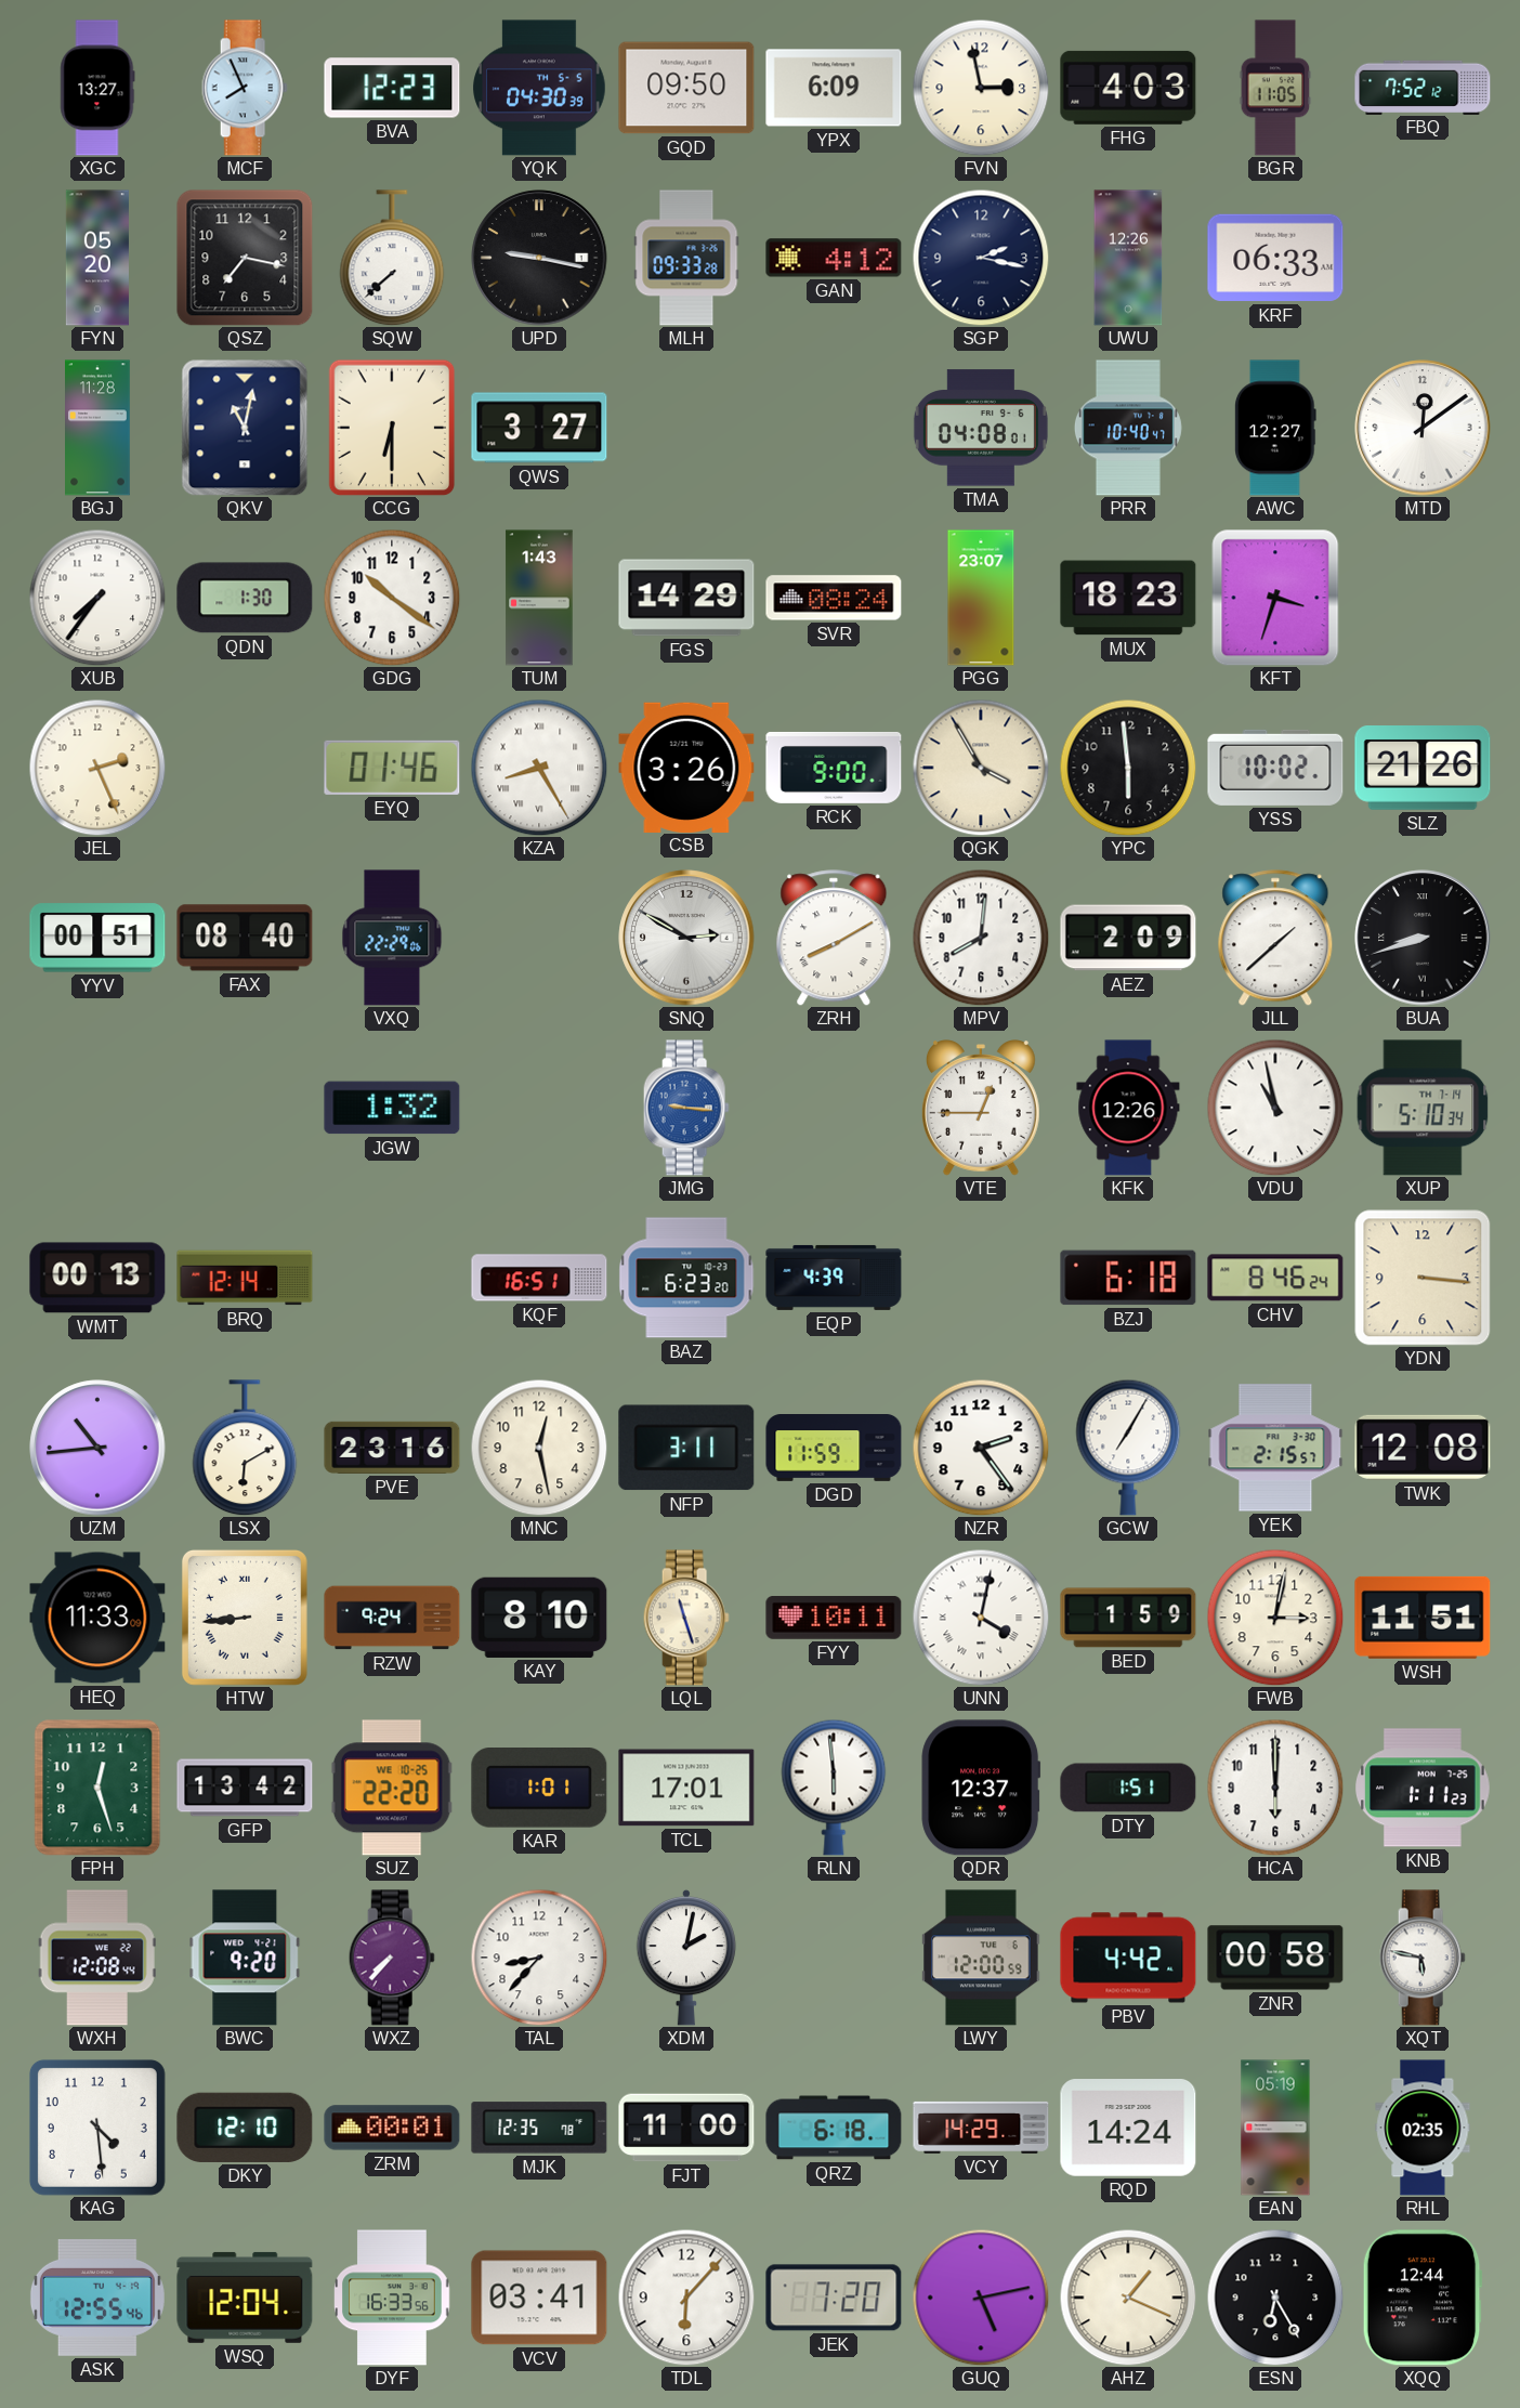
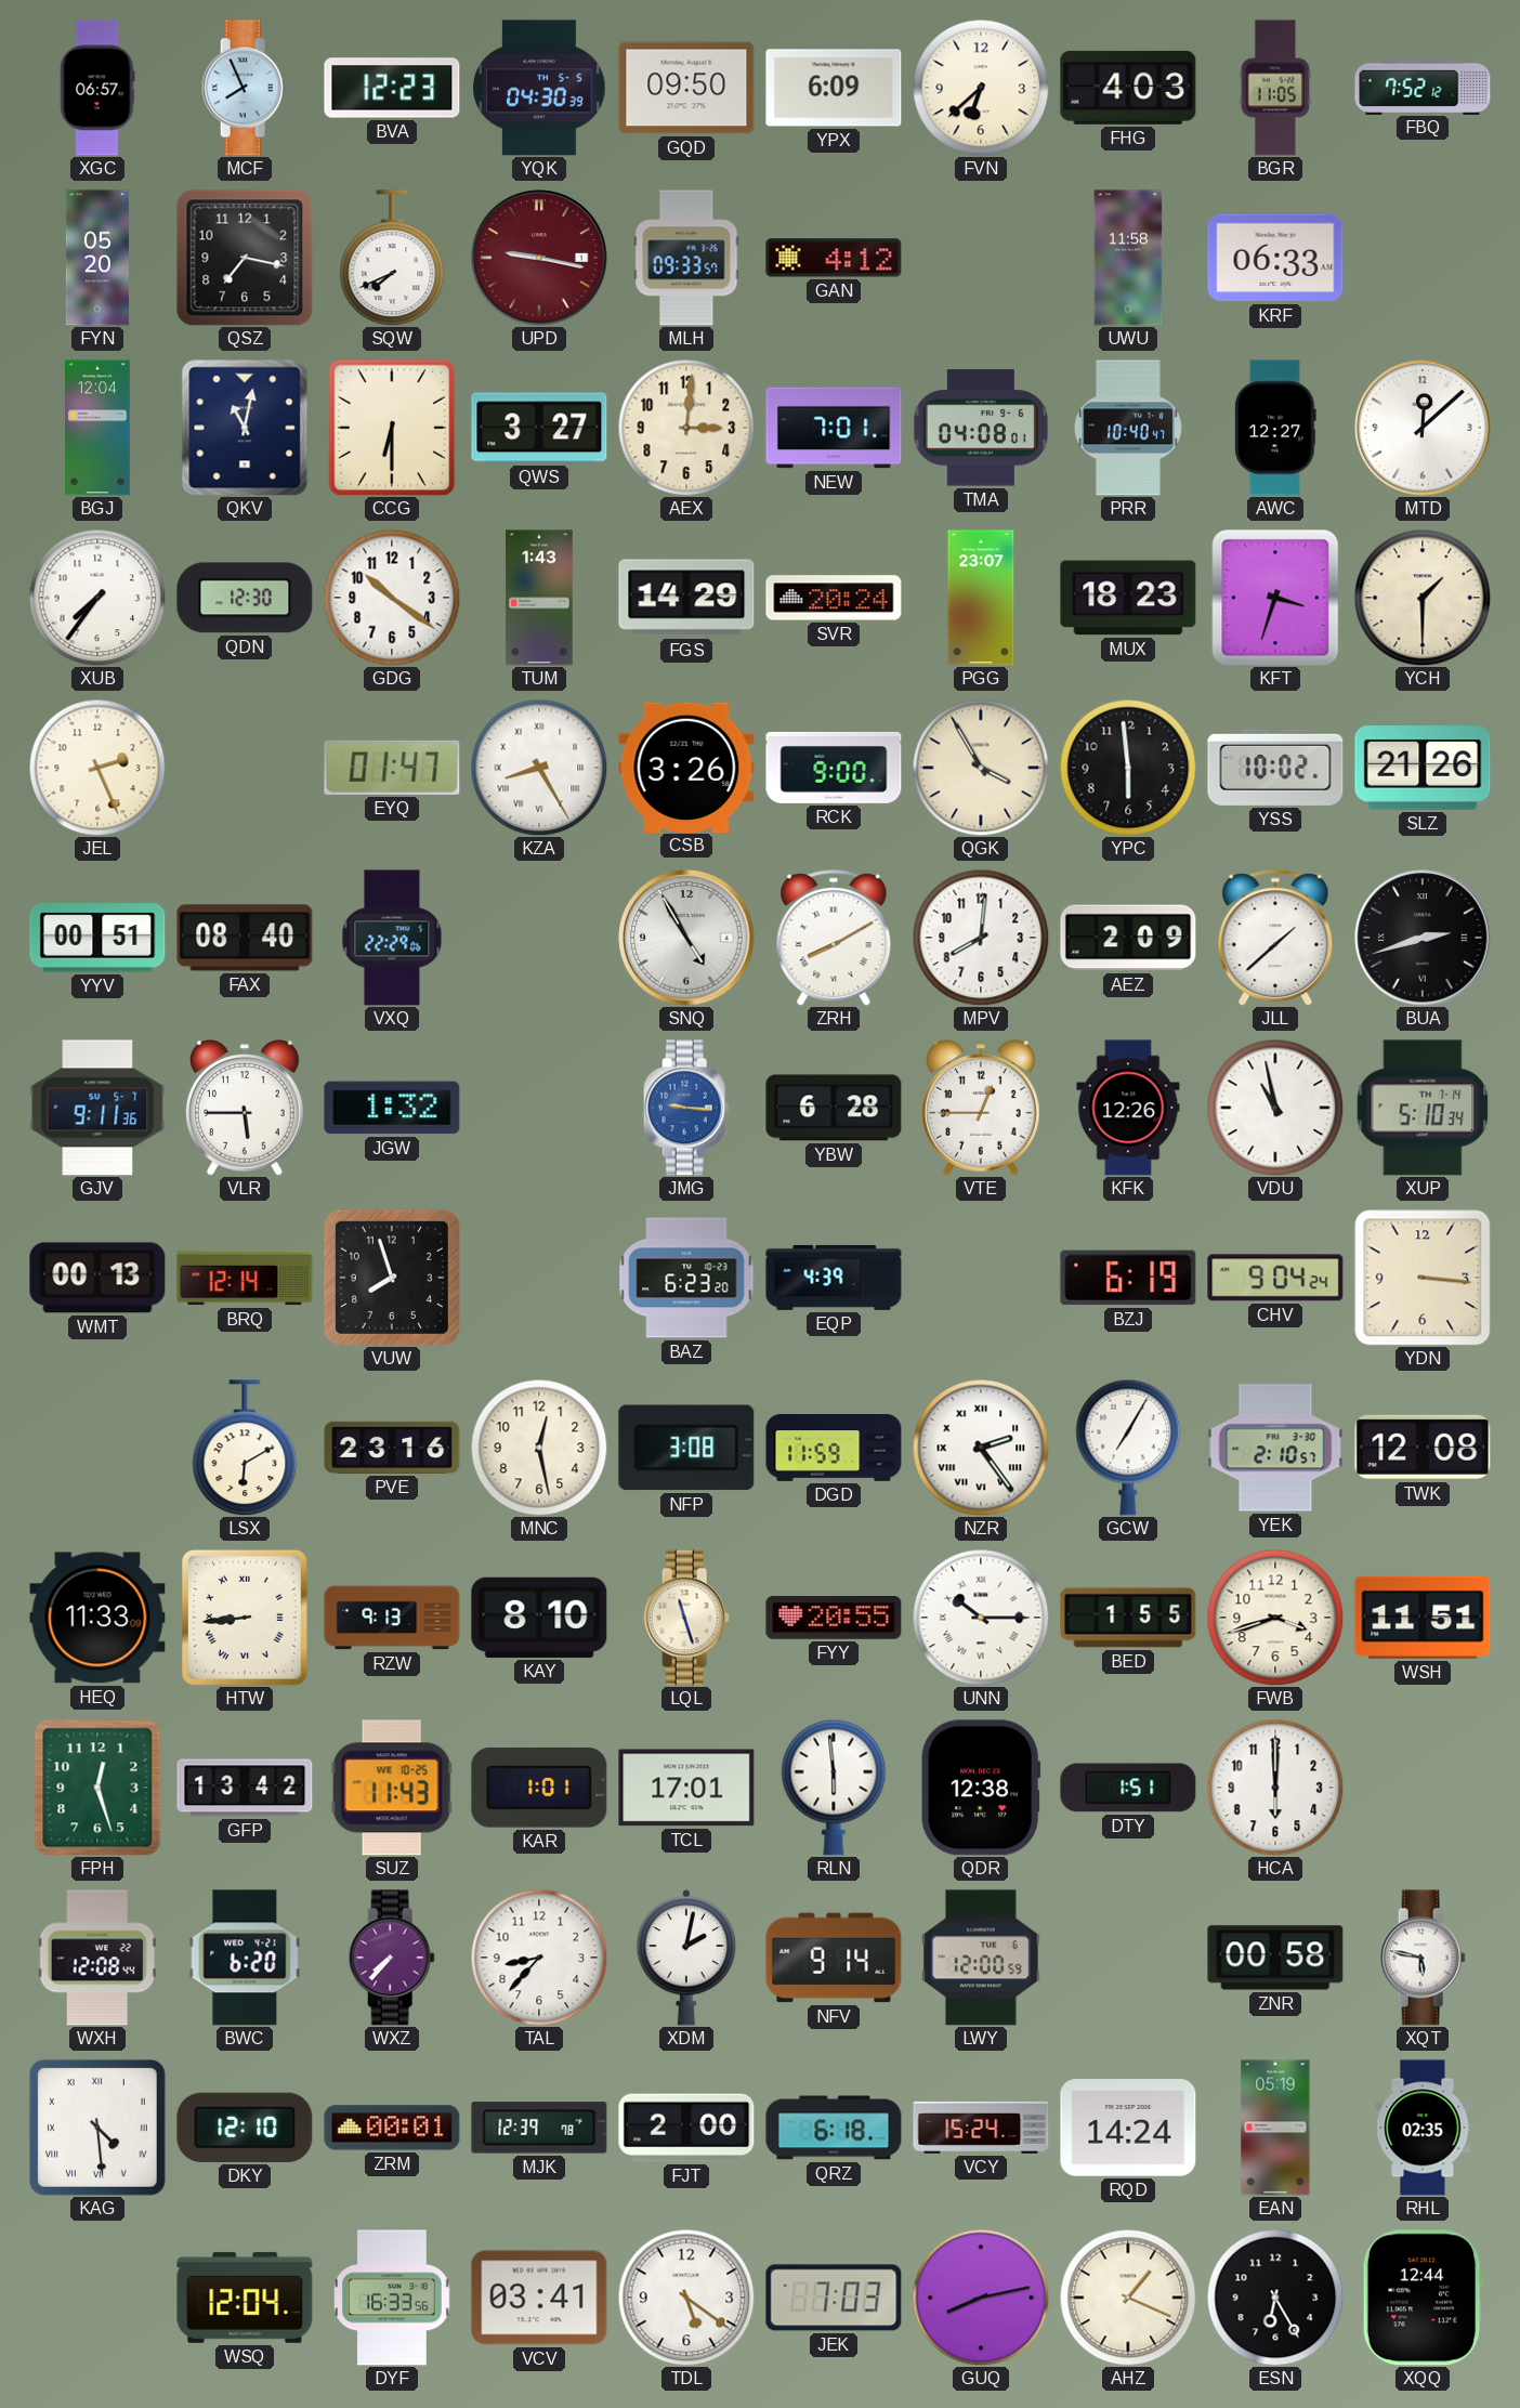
XGC: 13:27 -> 06:57
FVN: 2:58 -> 6:38
SQW: 7:38 -> 7:41
UPD dial: black -> burgundy
MLH: 09:33:28 -> 09:33:57
SGP: 2:17 -> none
UWU: 12:26 -> 11:58
BGJ: 11:28 -> 12:04
AEX: none -> 3:01
NEW: none -> 7:01
MTD: 12:09 -> 12:08
QDN: 1:30 -> 12:30
SVR: 08:24 -> 20:24
YCH: none -> 1:30
EYQ: 01:46 -> 01:47
SNQ: 2:50 -> 4:55
BUA: 8:42 -> 2:42
GJV: none -> 9:11
VLR: none -> 5:45
YBW: none -> 6:28
VUW: none -> 7:57
KQF: 16:51 -> none
BZJ: 6:18 -> 6:19
CHV: 8:46 -> 9:04
UZM: 10:44 -> none
NFP: 3:11 -> 3:08
NZR numerals: Arabic -> Roman
YEK: 2:15 -> 2:10
RZW: 9:24 -> 9:13
FYY: 10:11 -> 20:55
UNN: 4:02 -> 10:15
BED: 1:59 -> 1:55
FWB: 3:02 -> 3:42
SUZ: 22:20 -> 11:43
QDR: 12:37 -> 12:38
KNB: 1:11 -> none
BWC: 9:20 -> 6:20
NFV: none -> 9:14
PBV: 4:42 -> none
KAG numerals: Arabic -> Roman
MJK: 12:35 -> 12:39
FJT: 11:00 -> 2:00
VCY: 14:29 -> 15:24
ASK: 12:55 -> none
TDL: 6:07 -> 5:21
JEK: 7:20 -> 7:03
GUQ: 5:13 -> 8:13
